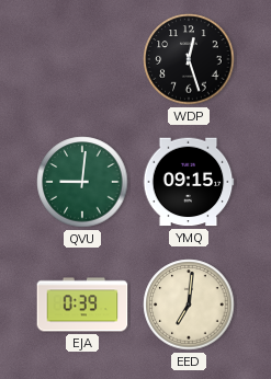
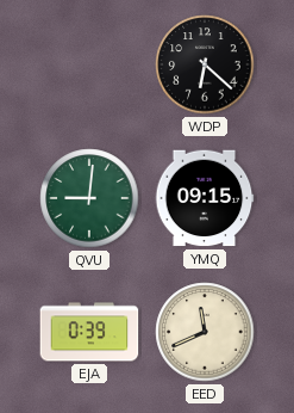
WDP: 12:27 -> 6:22
EED: 7:01 -> 11:41
